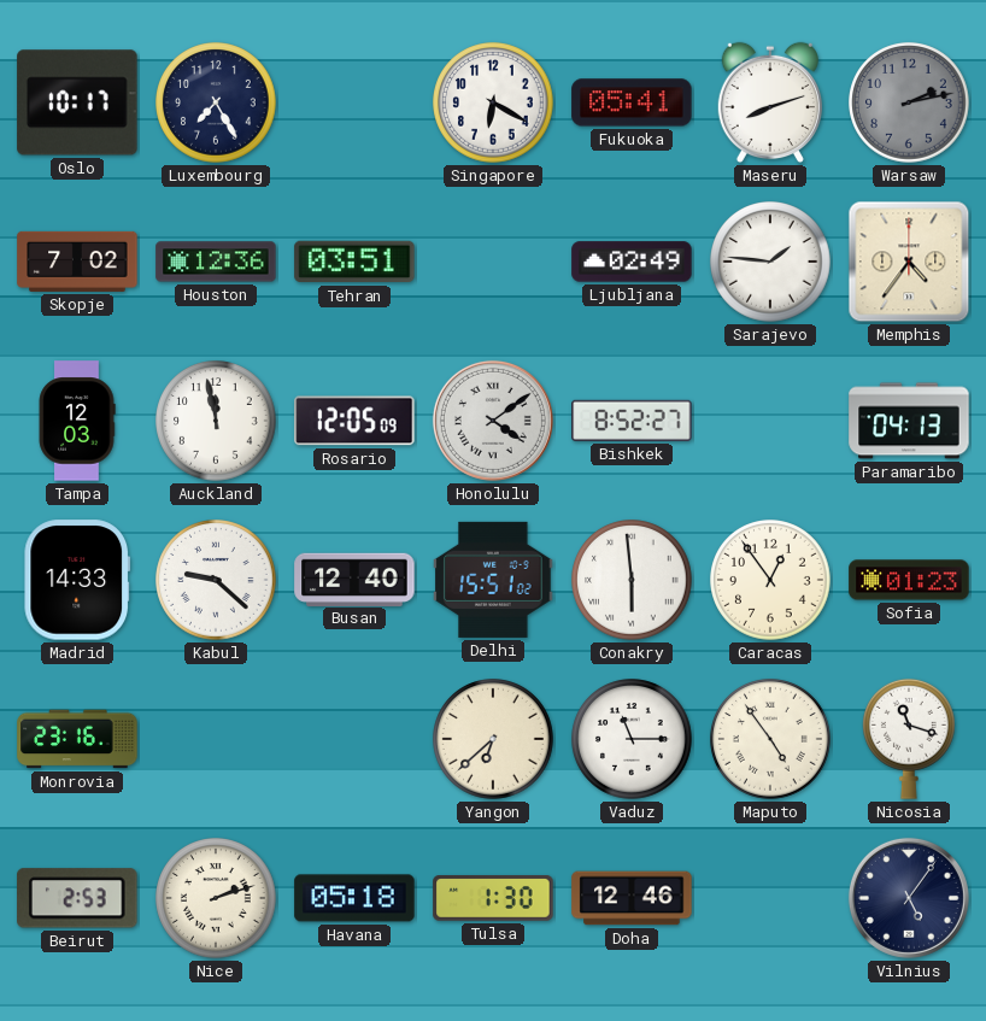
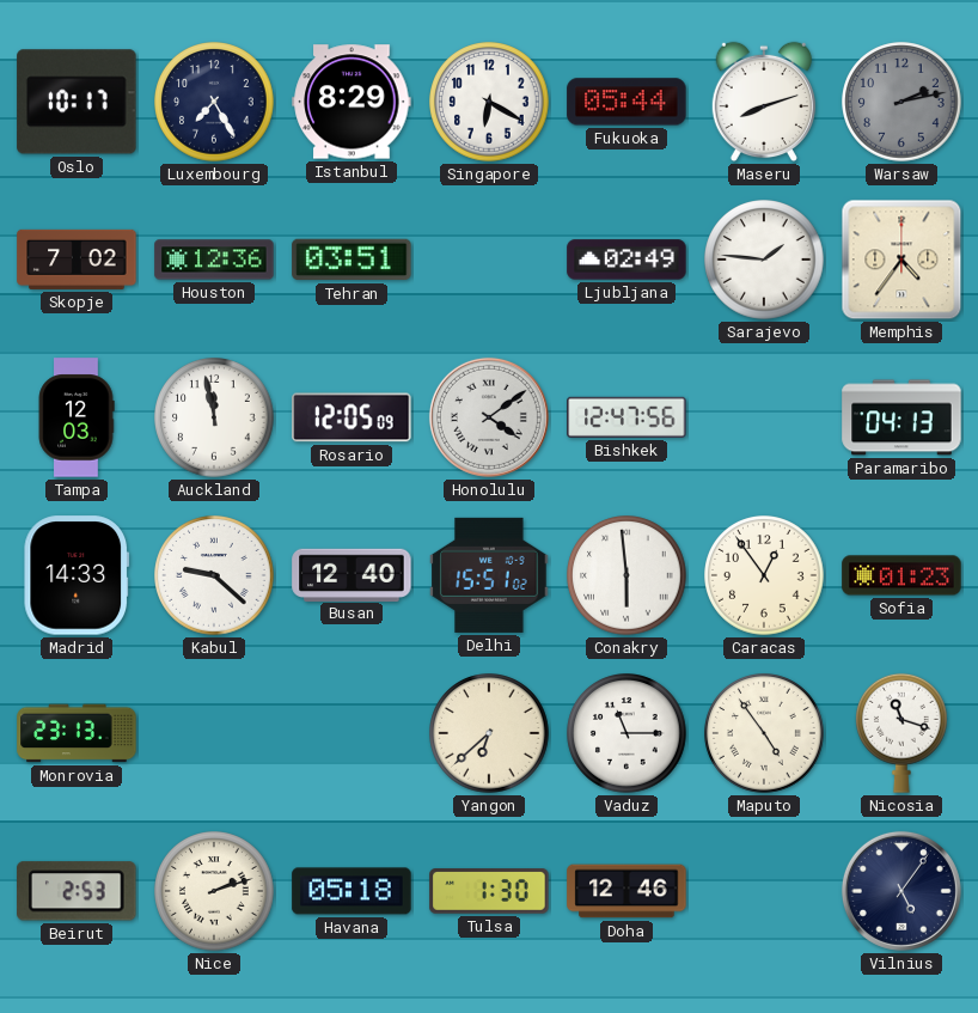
Istanbul: none -> 8:29
Fukuoka: 05:41 -> 05:44
Bishkek: 8:52 -> 12:47
Monrovia: 23:16 -> 23:13
